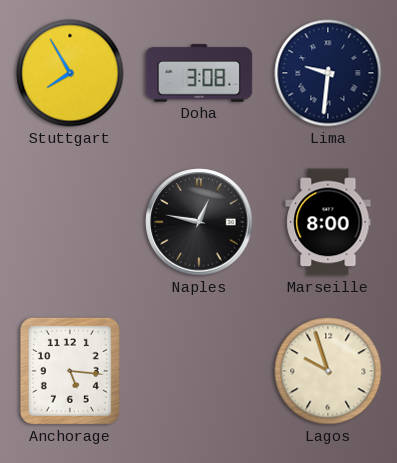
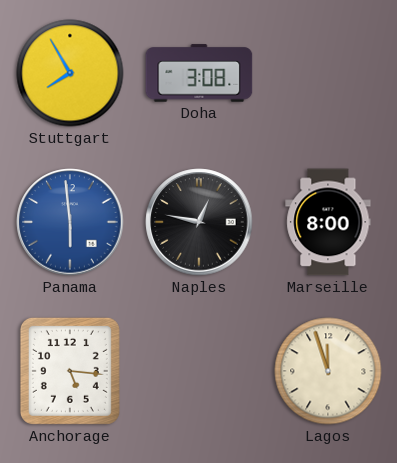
Lima: 9:31 -> none
Panama: none -> 5:59
Lagos: 9:57 -> 11:57
